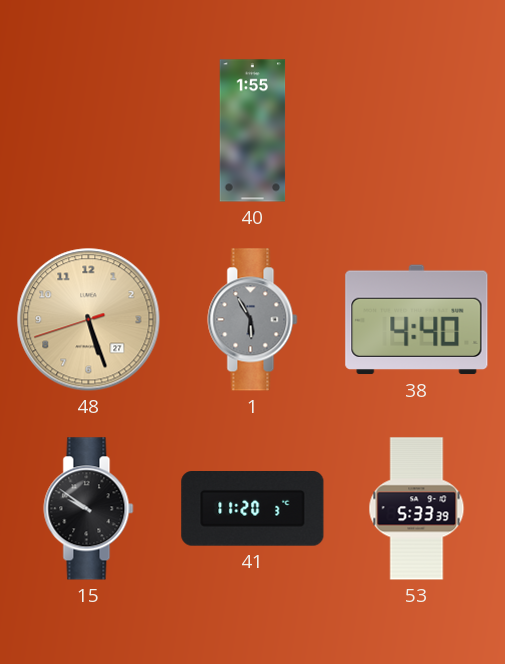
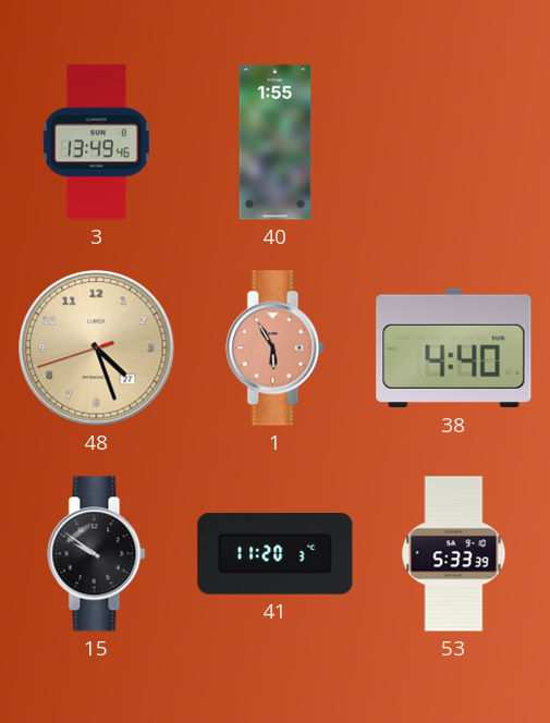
3: none -> 13:49
48: 5:26 -> 4:26
1 dial: grey -> salmon
